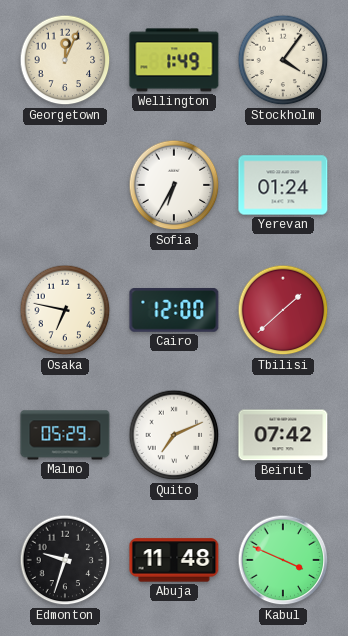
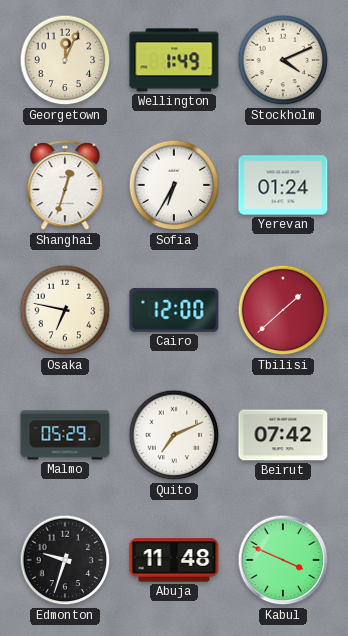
Stockholm: 4:06 -> 4:11
Shanghai: none -> 12:33
